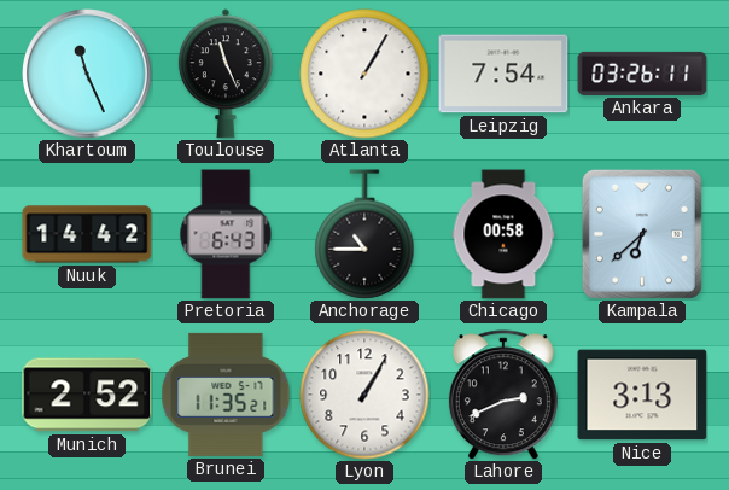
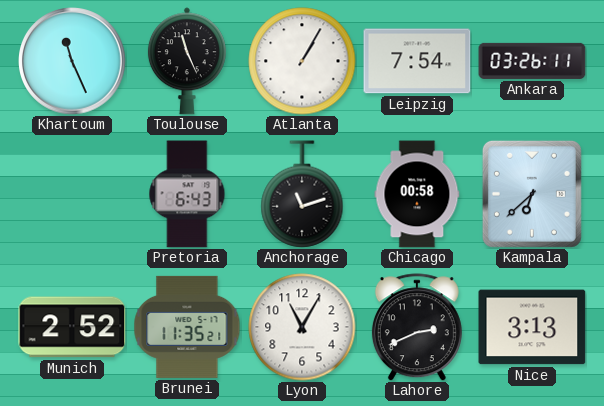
Nuuk: 14:42 -> none
Anchorage: 10:45 -> 11:12
Lyon: 1:05 -> 11:05
